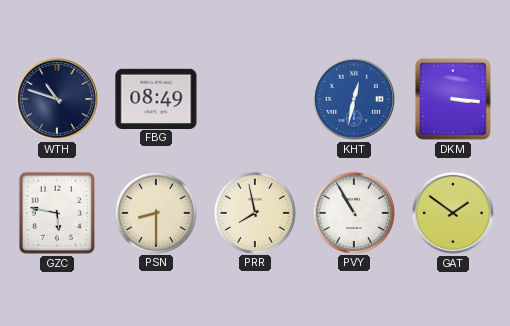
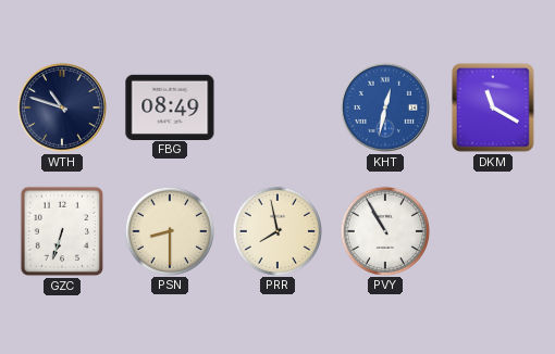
DKM: 3:16 -> 11:20
GZC: 5:47 -> 6:33
GAT: 1:51 -> none
